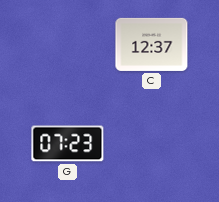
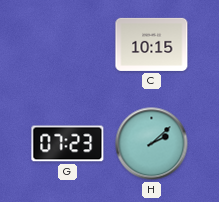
C: 12:37 -> 10:15
H: none -> 2:08
